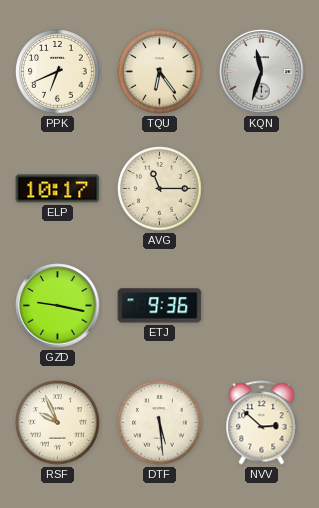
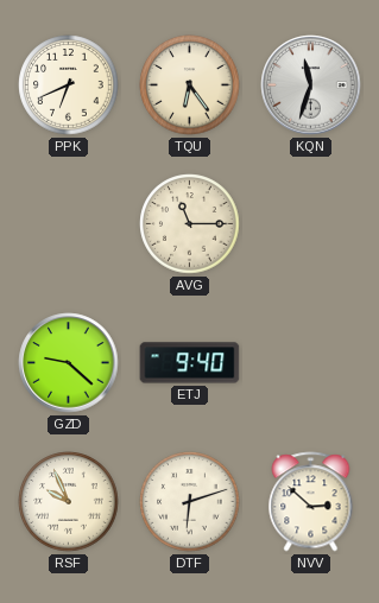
ELP: 10:17 -> none
GZD: 9:17 -> 9:22
ETJ: 9:36 -> 9:40
DTF: 5:29 -> 6:12
